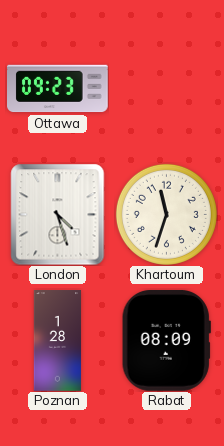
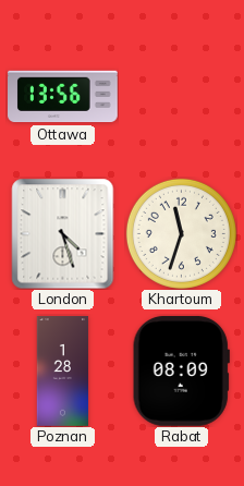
Ottawa: 09:23 -> 13:56
